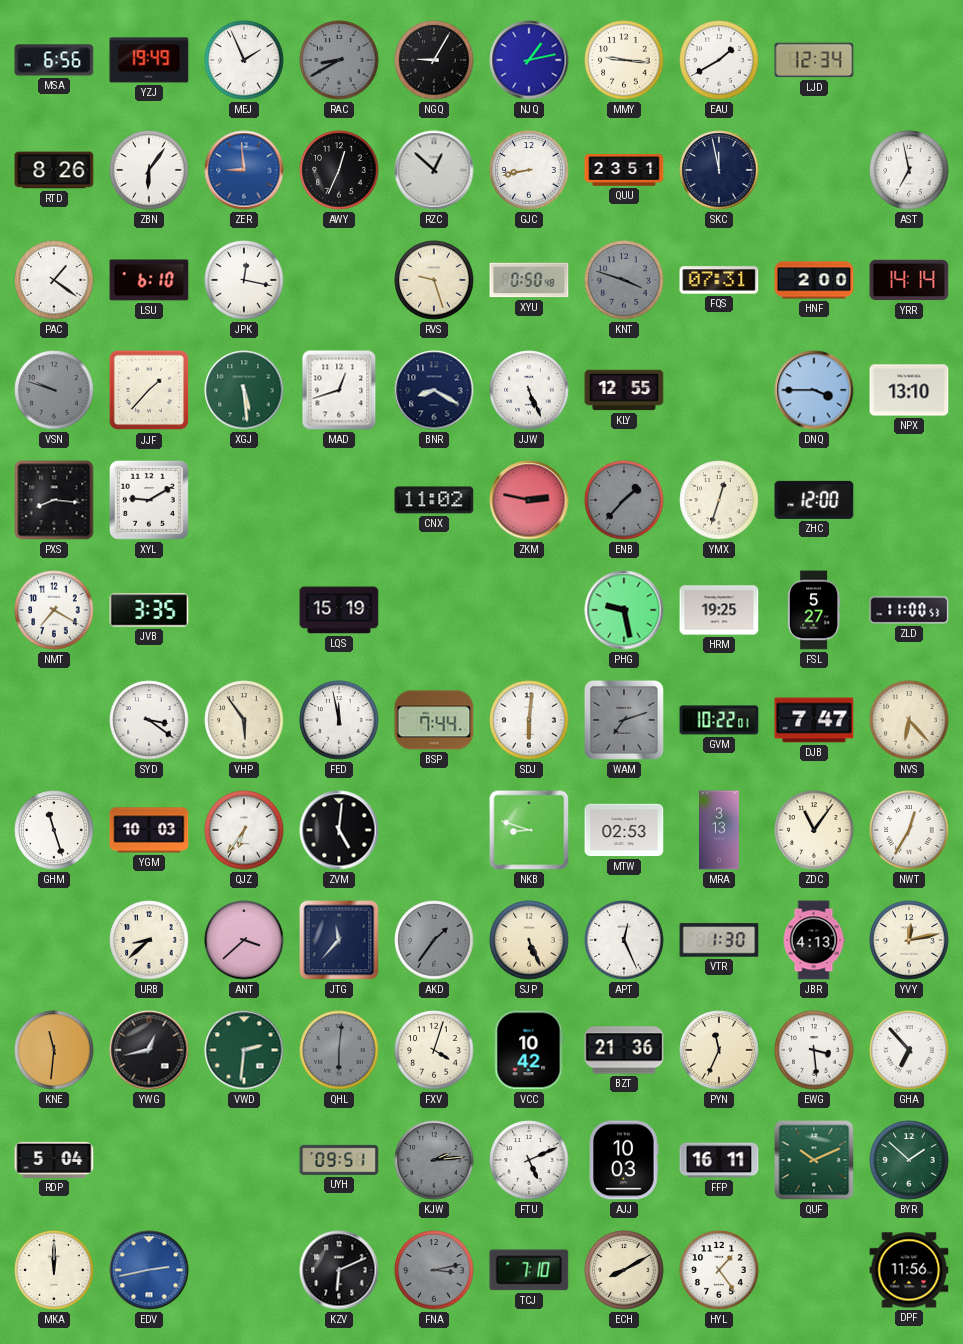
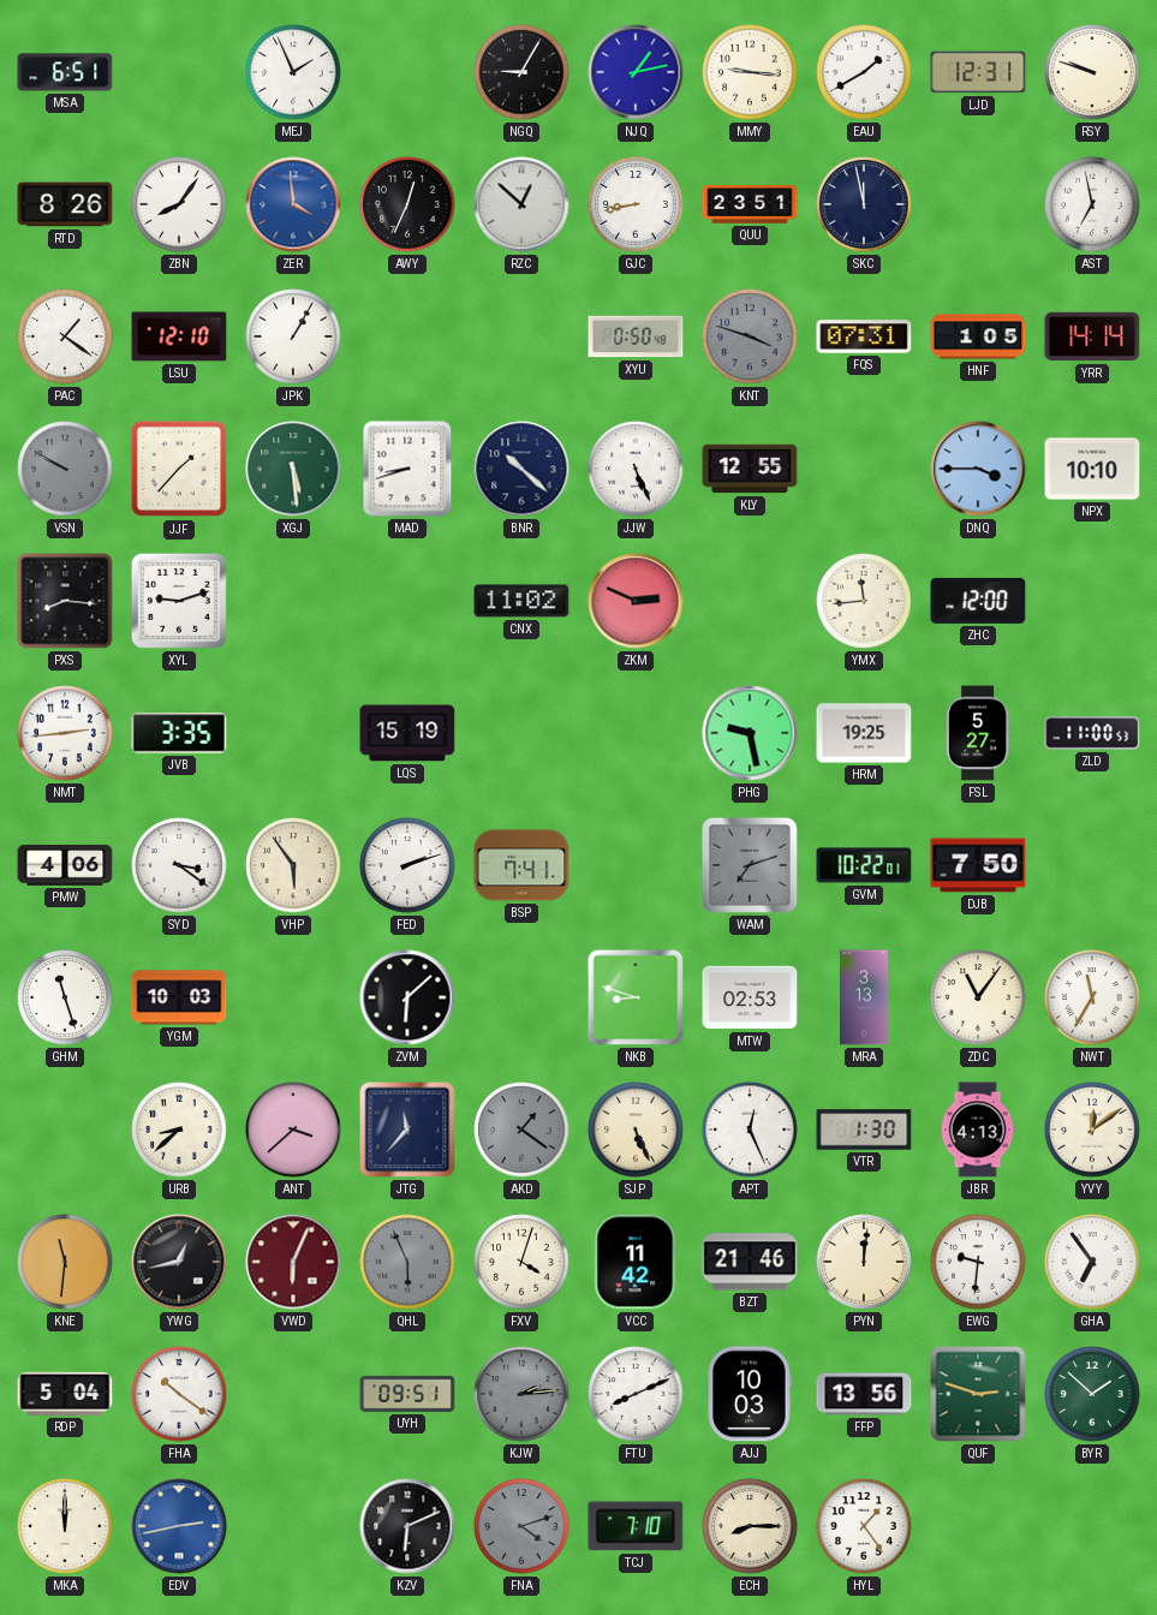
MSA: 6:56 -> 6:51
YZJ: 19:49 -> none
RAC: 8:40 -> none
LJD: 12:34 -> 12:31
RSY: none -> 9:48
ZBN: 6:06 -> 8:06
ZER: 8:59 -> 3:59
LSU: 6:10 -> 12:10
JPK: 12:17 -> 1:05
RVS: 9:27 -> none
HNF: 2:00 -> 1:05
VSN: 9:48 -> 9:50
MAD: 12:42 -> 8:42
BNR: 8:20 -> 10:22
NPX: 13:10 -> 10:10
XYL: 9:10 -> 9:12
ZKM: 2:47 -> 2:49
ENB: 1:37 -> none
YMX: 12:33 -> 11:44
NMT: 7:20 -> 2:44
PMW: none -> 4:06
FED: 11:58 -> 2:12
BSP: 7:44 -> 7:41
SDJ: 6:01 -> none
DJB: 7:47 -> 7:50
NVS: 6:23 -> none
QJZ: 6:36 -> none
ZVM: 5:01 -> 6:08
NWT: 12:35 -> 11:35
AKD: 1:36 -> 1:21
YVY: 12:13 -> 12:09
VWD: 2:31 -> 6:04
VWD dial: green -> burgundy
QHL: 6:01 -> 5:56
VCC: 10:42 -> 11:42
BZT: 21:36 -> 21:46
PYN: 11:34 -> 12:01
EWG: 3:29 -> 9:31
GHA: 6:53 -> 6:54
FHA: none -> 10:21
FTU: 5:11 -> 8:11
FFP: 16:11 -> 13:56
QUF: 10:11 -> 2:48
FNA: 3:13 -> 4:12
ECH: 8:10 -> 8:15
DPF: 11:56 -> none
